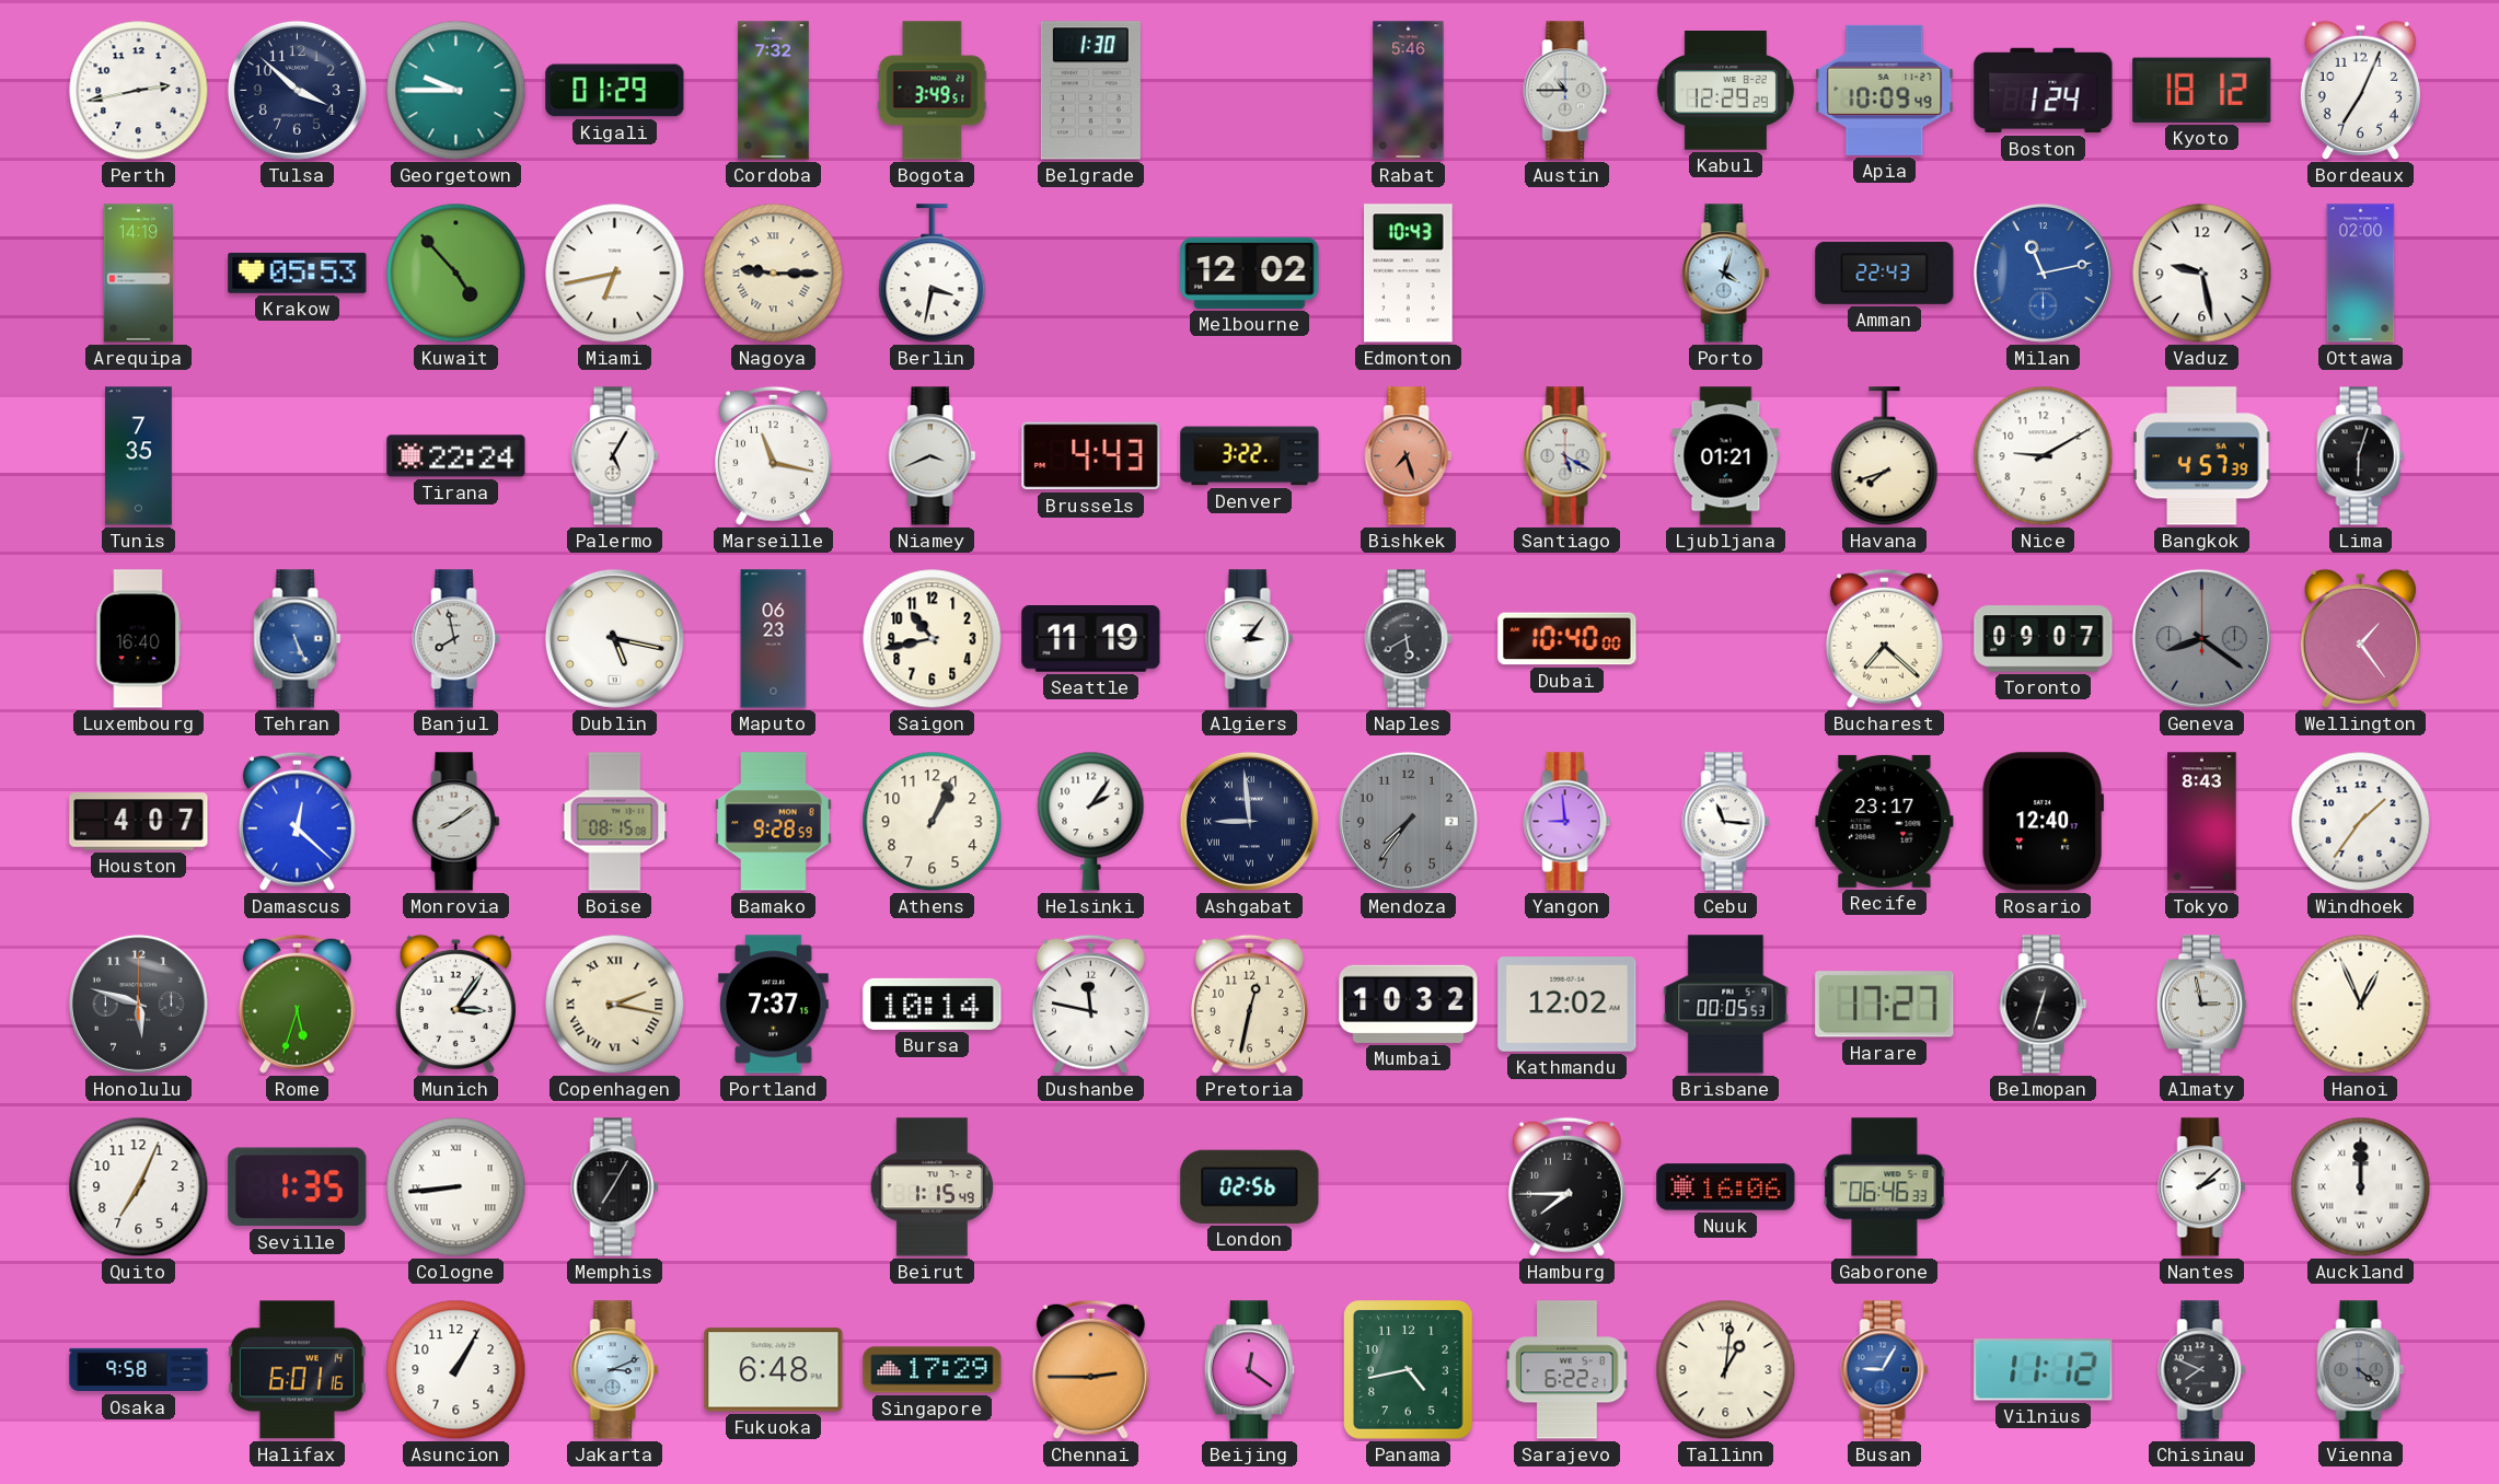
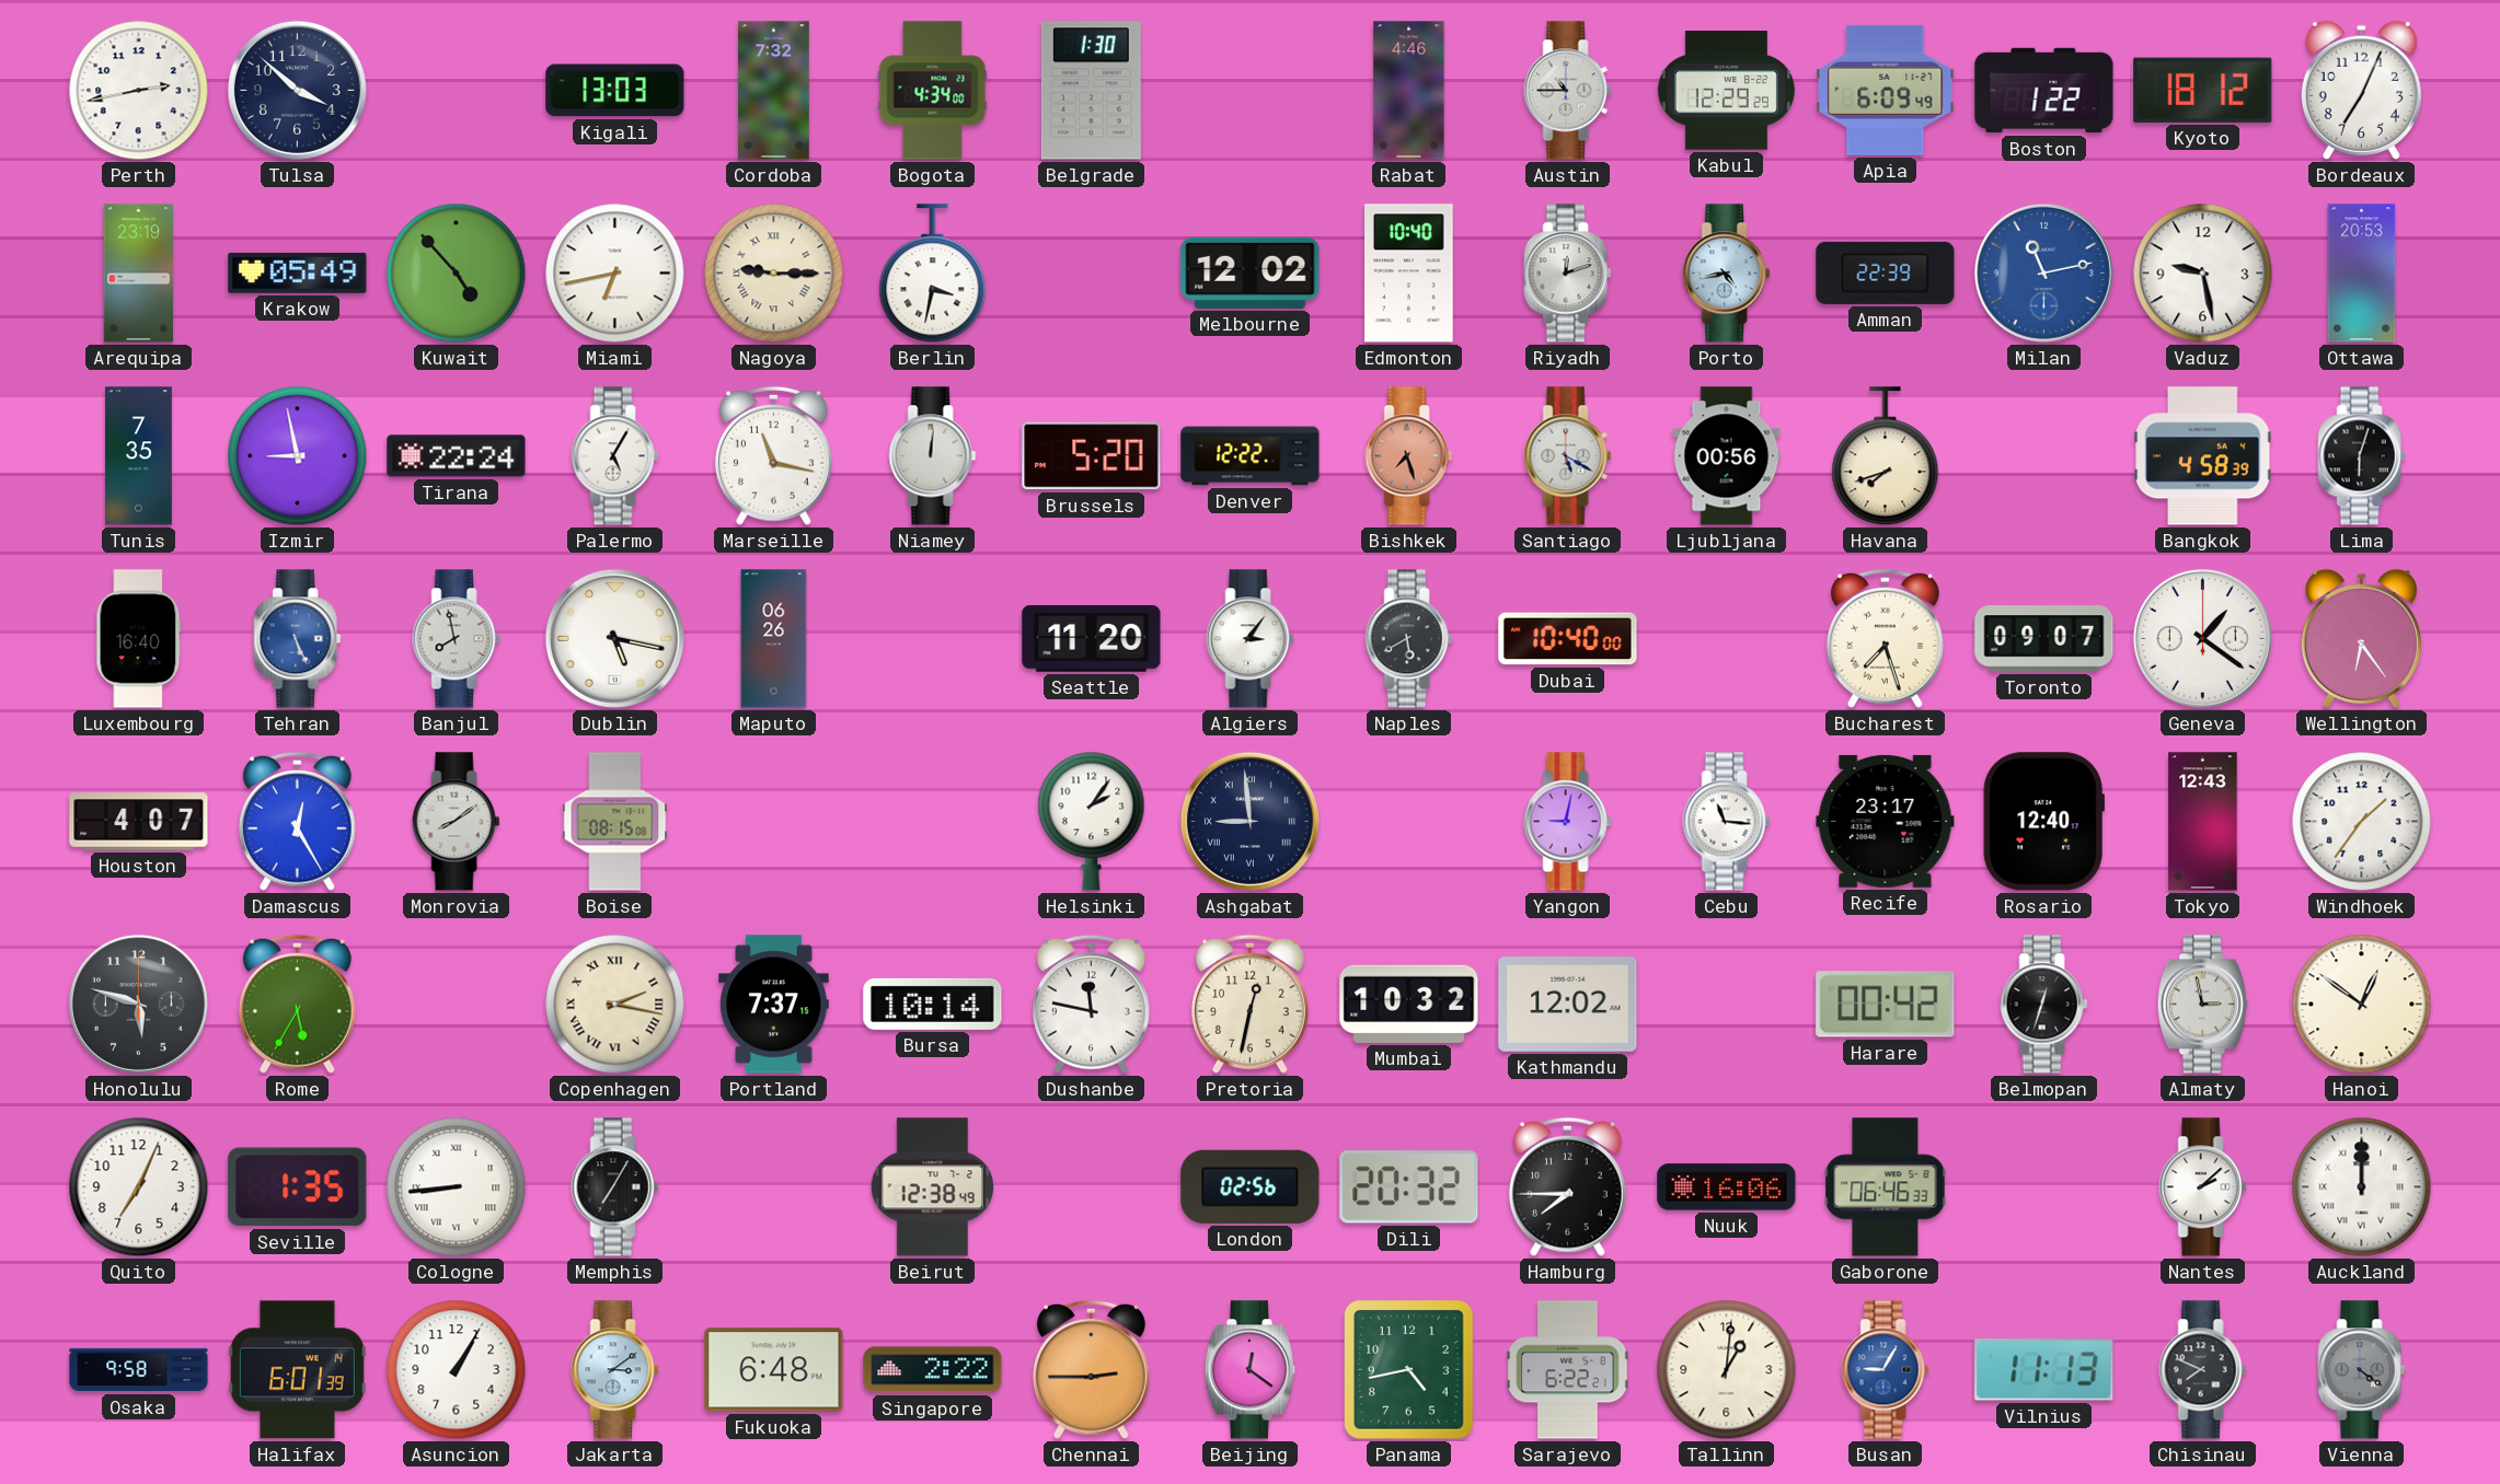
Georgetown: 9:45 -> none
Kigali: 01:29 -> 13:03
Bogota: 3:49 -> 4:34
Rabat: 5:46 -> 4:46
Apia: 10:09 -> 6:09
Boston: 1:24 -> 1:22
Arequipa: 14:19 -> 23:19
Krakow: 05:53 -> 05:49
Edmonton: 10:43 -> 10:40
Riyadh: none -> 12:12
Porto: 4:03 -> 4:43
Amman: 22:43 -> 22:39
Ottawa: 02:00 -> 20:53
Izmir: none -> 8:58
Niamey: 3:41 -> 12:01
Brussels: 4:43 -> 5:20
Denver: 3:22 -> 12:22
Ljubljana: 01:21 -> 00:56
Nice: 9:10 -> none
Bangkok: 4:57 -> 4:58
Maputo: 06:23 -> 06:26
Saigon: 10:43 -> none
Seattle: 11:19 -> 11:20
Bucharest: 7:22 -> 7:27
Geneva: 8:21 -> 1:21
Geneva dial: grey -> white
Wellington: 1:24 -> 6:24
Damascus: 12:22 -> 12:25
Bamako: 9:28 -> none
Athens: 1:04 -> none
Mendoza: 7:36 -> none
Yangon: 8:59 -> 9:02
Tokyo: 8:43 -> 12:43
Rome: 5:33 -> 5:35
Munich: 3:06 -> none
Brisbane: 00:05 -> none
Harare: 17:27 -> 00:42
Hanoi: 12:56 -> 12:51
Beirut: 1:15 -> 12:38
Dili: none -> 20:32
Halifax: 6:01:16 -> 6:01:39
Jakarta: 3:11 -> 3:09
Singapore: 17:29 -> 2:22
Vilnius: 11:12 -> 11:13
